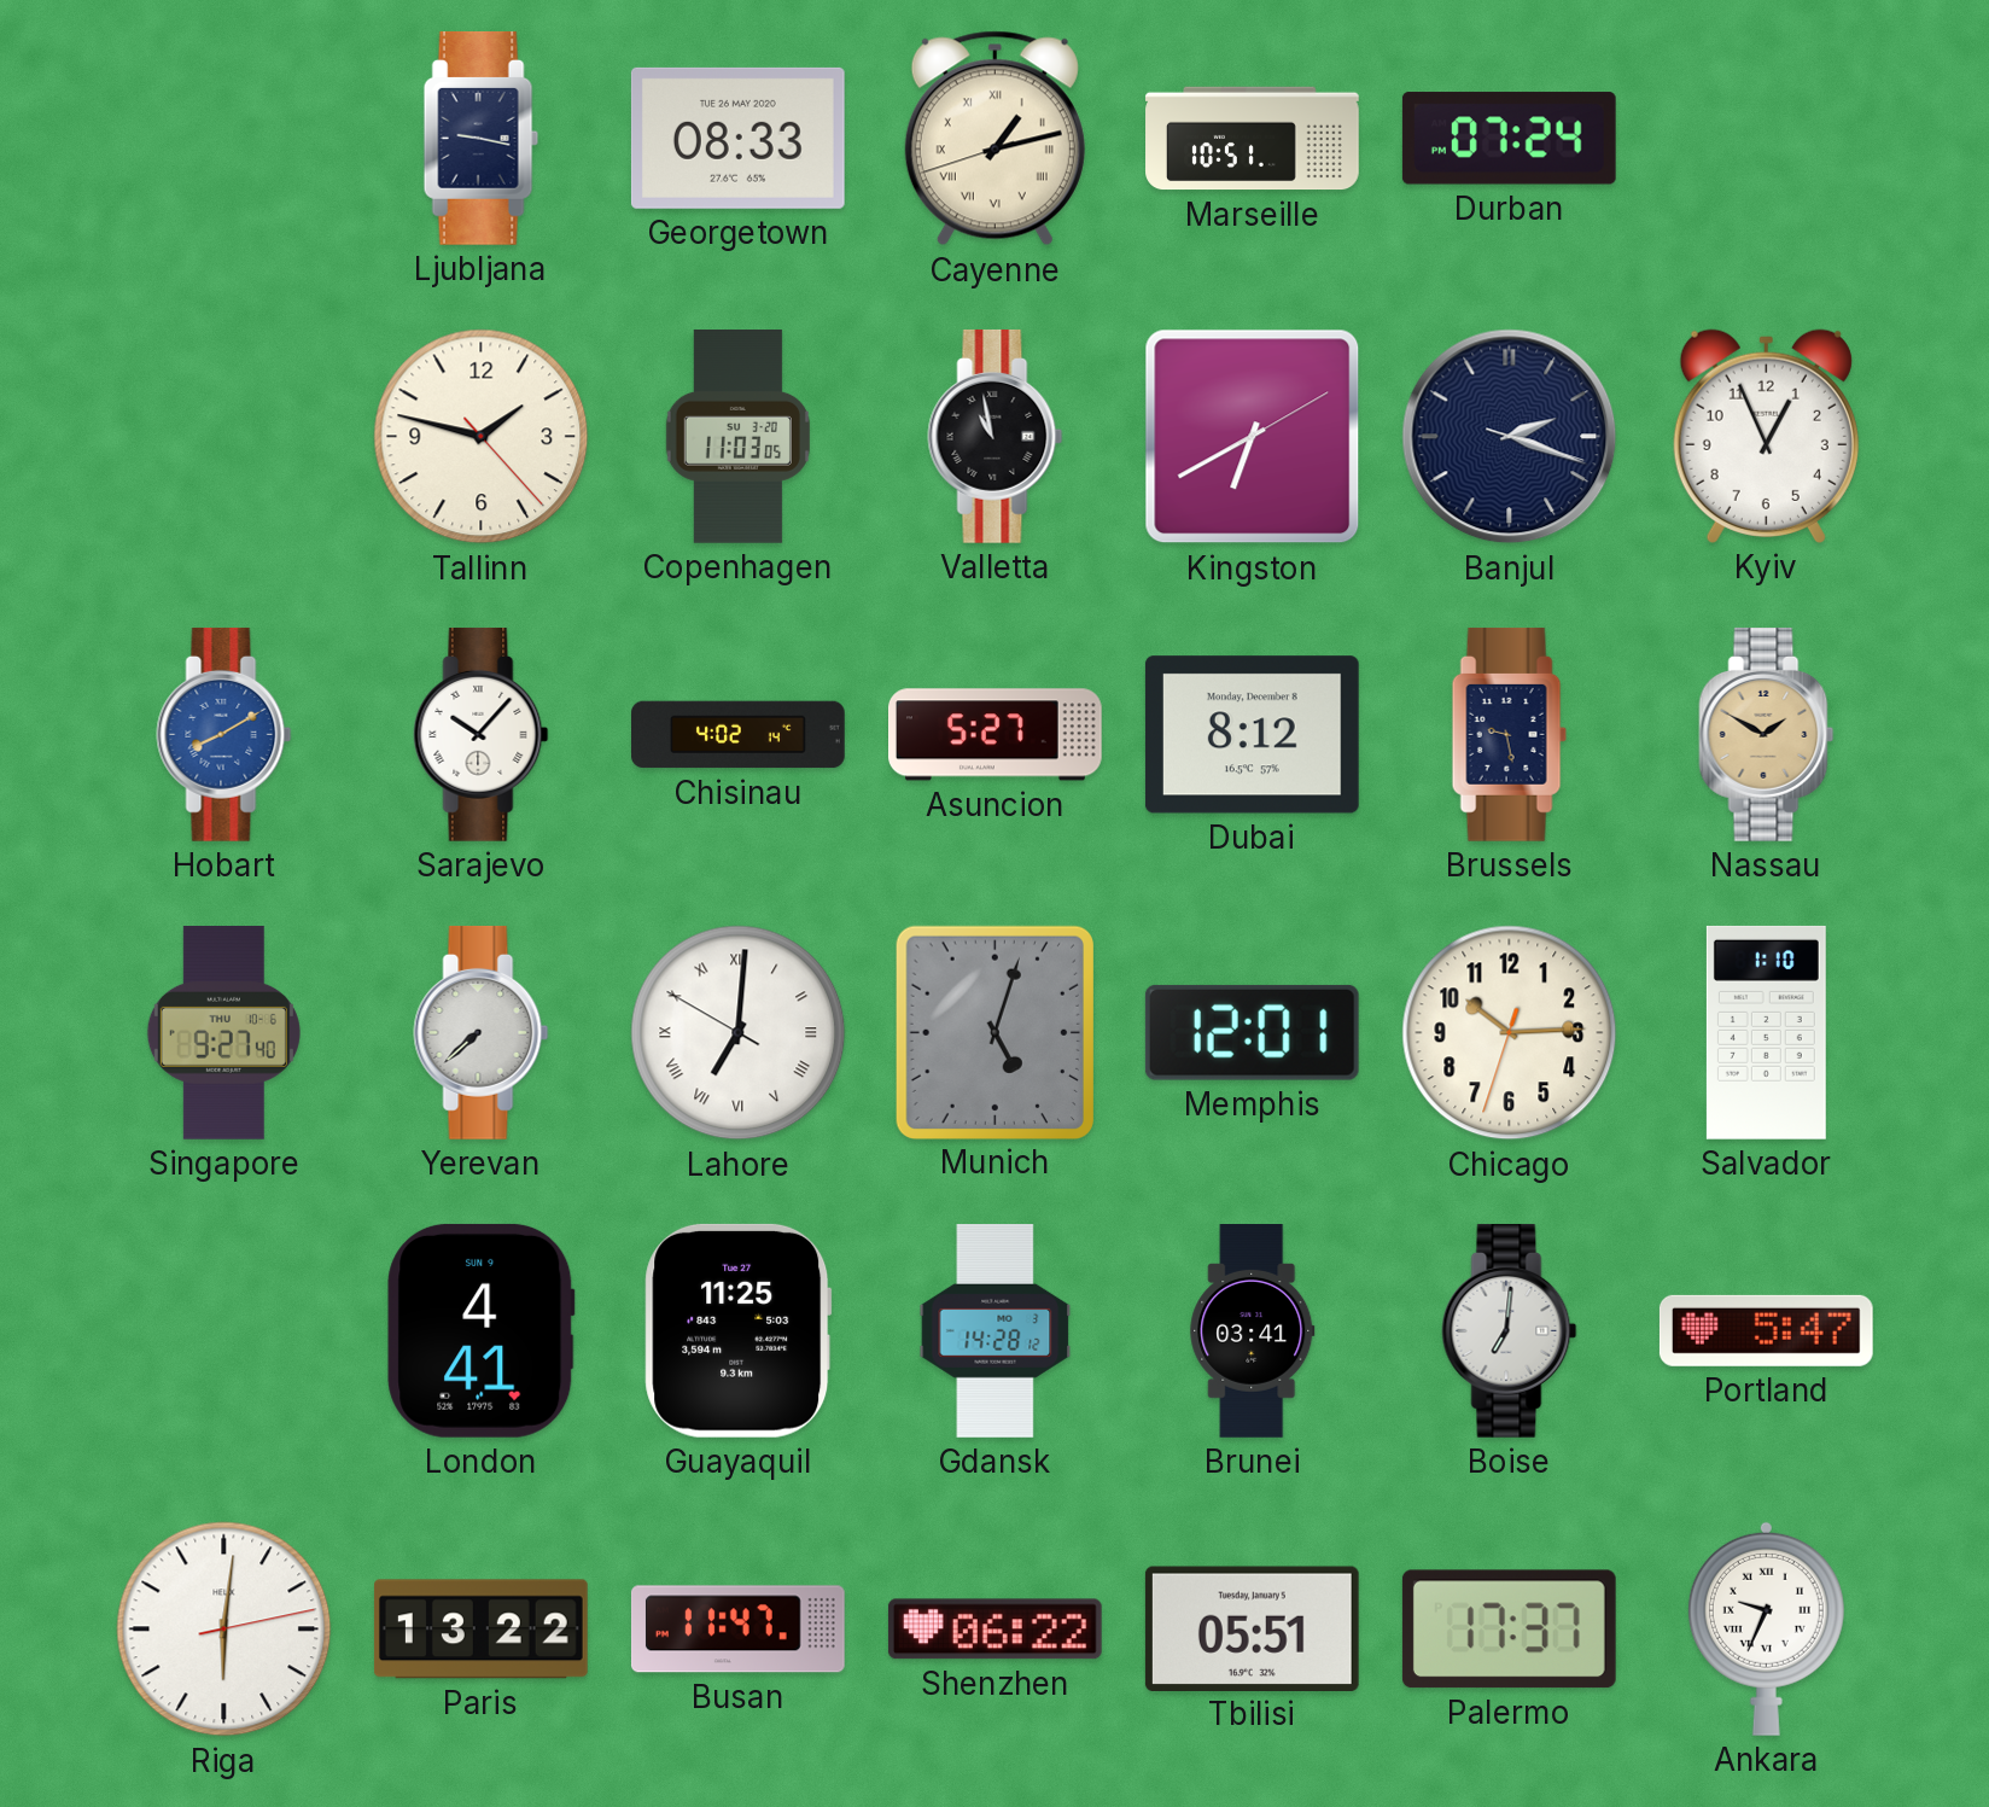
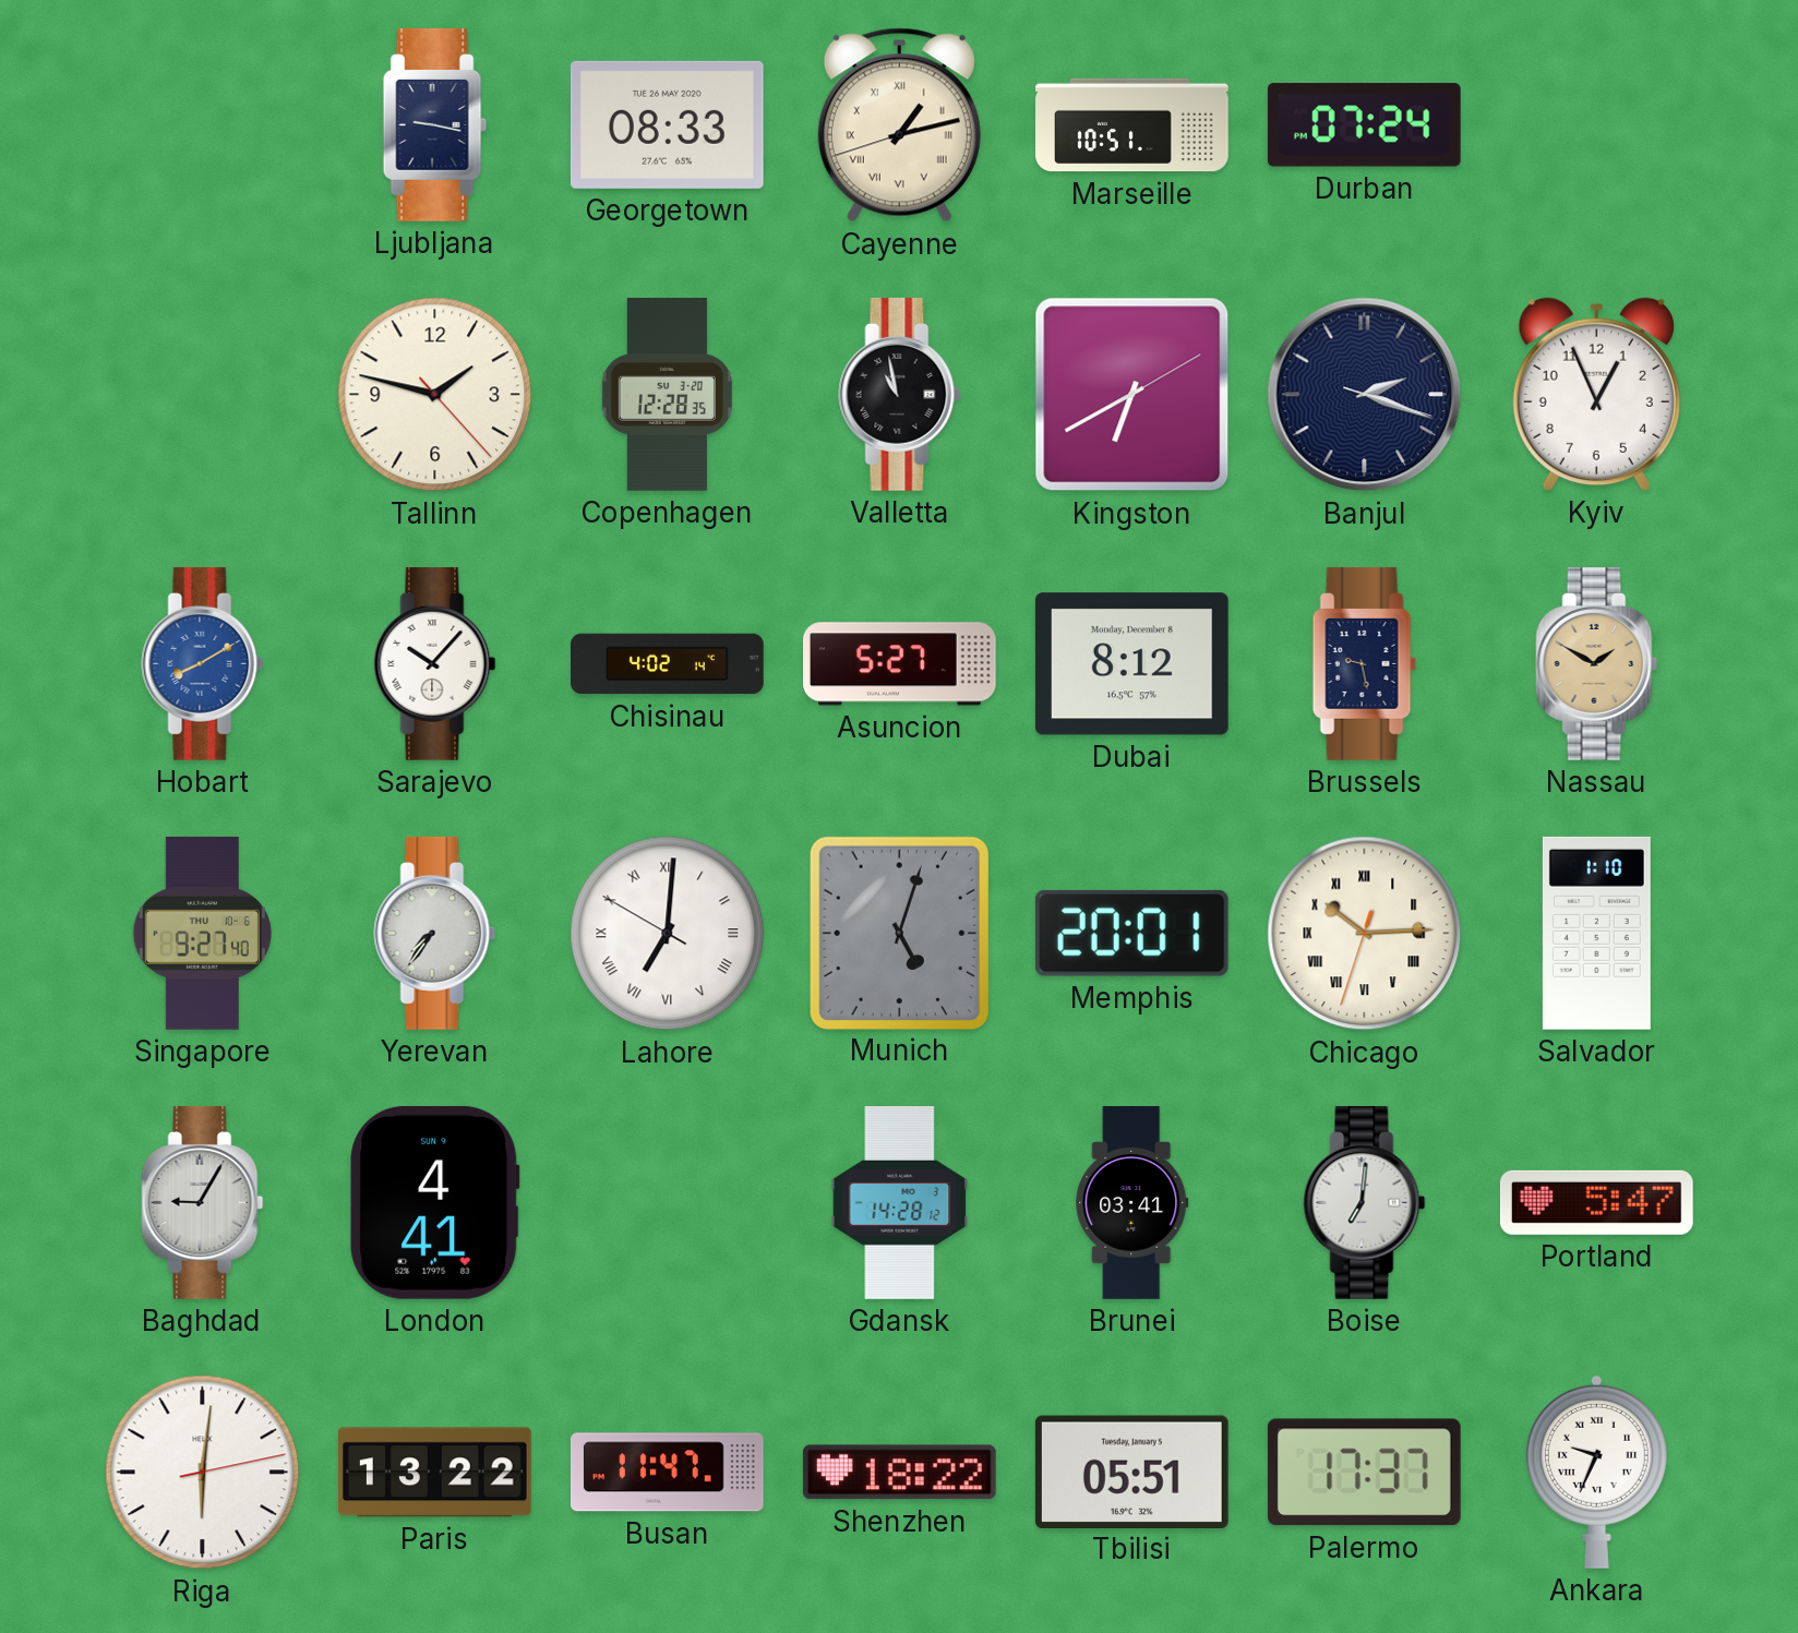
Copenhagen: 11:03 -> 12:28
Yerevan: 7:38 -> 7:36
Memphis: 12:01 -> 20:01
Chicago numerals: Arabic -> Roman
Baghdad: none -> 9:05
Guayaquil: 11:25 -> none
Shenzhen: 06:22 -> 18:22
